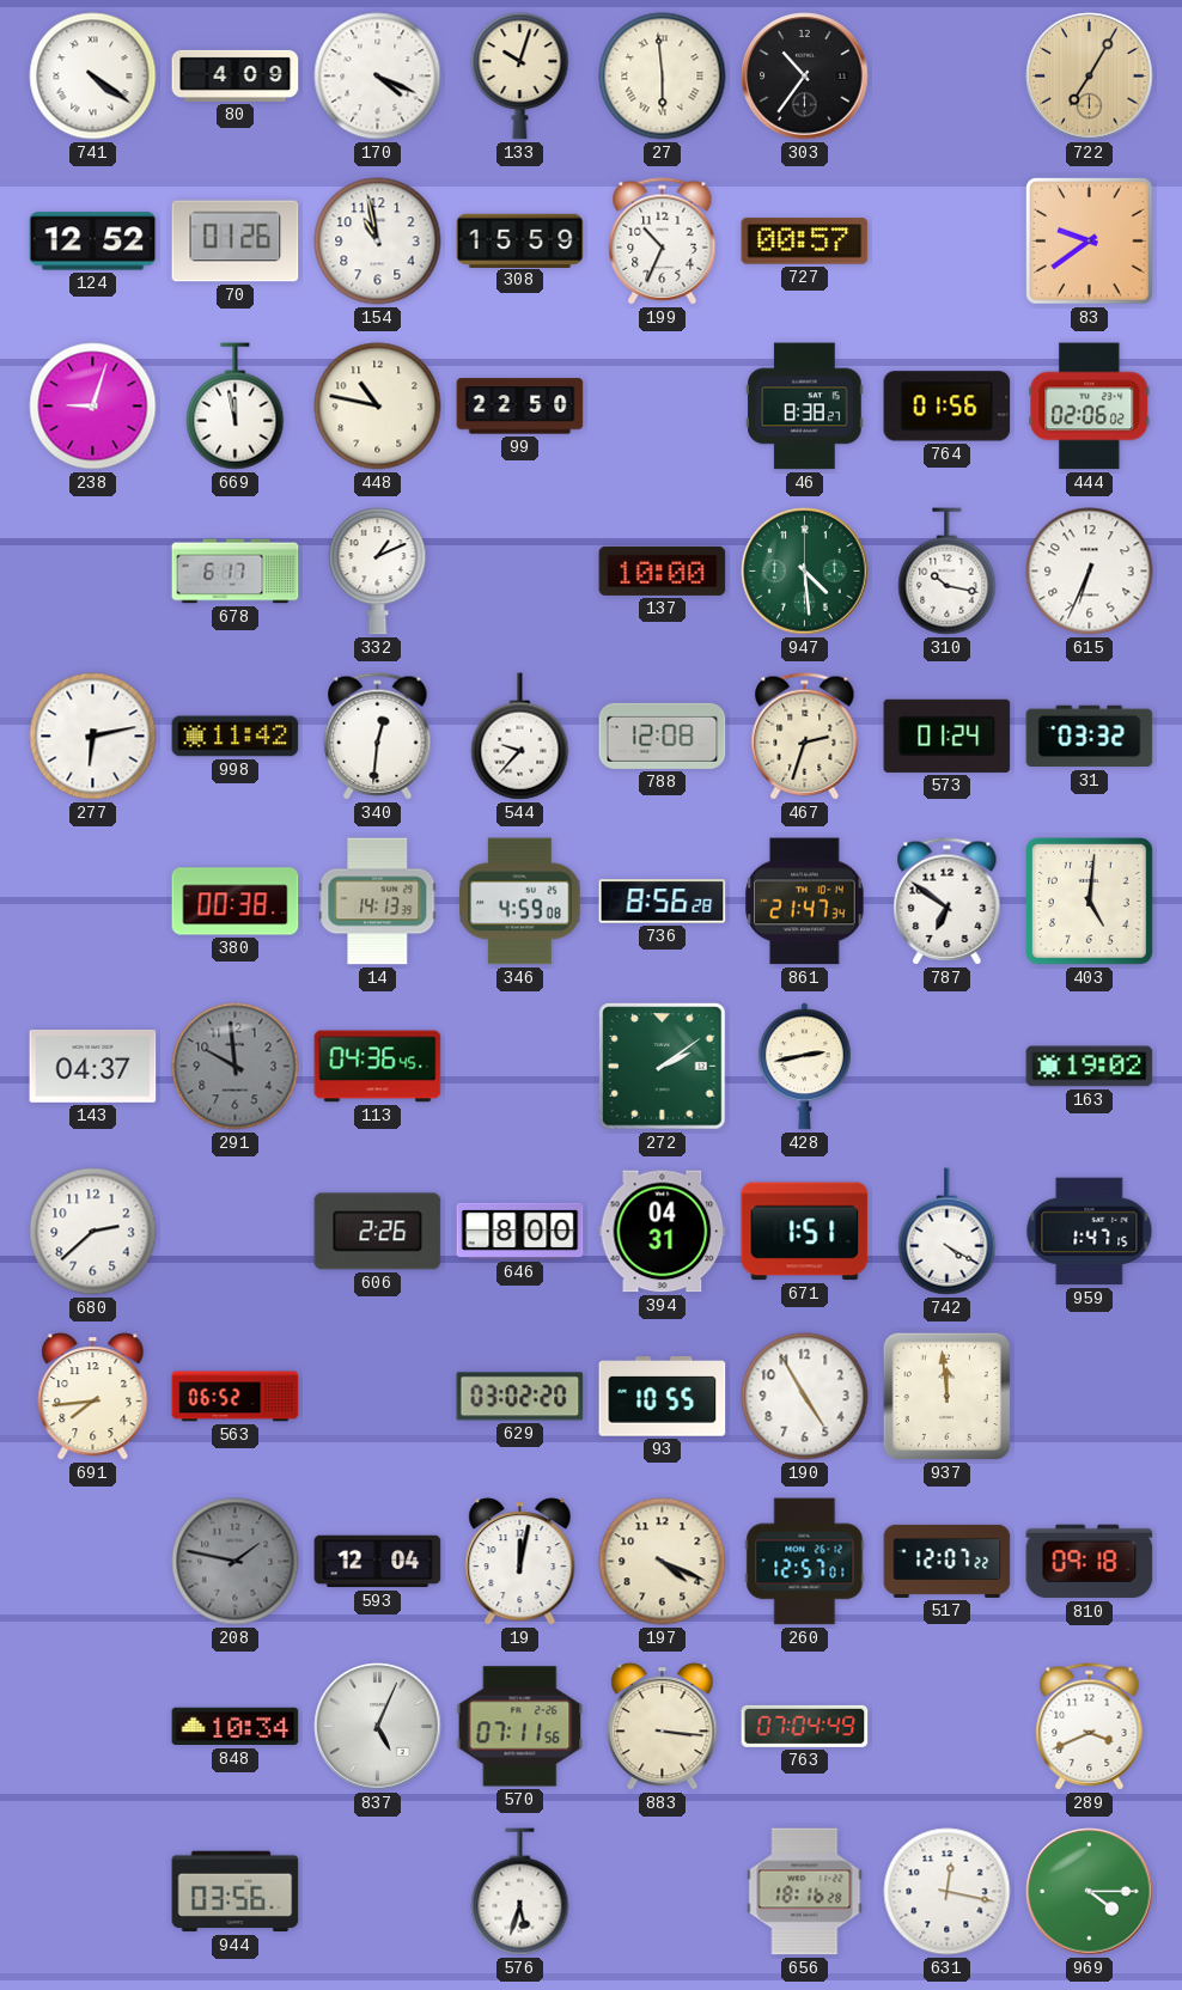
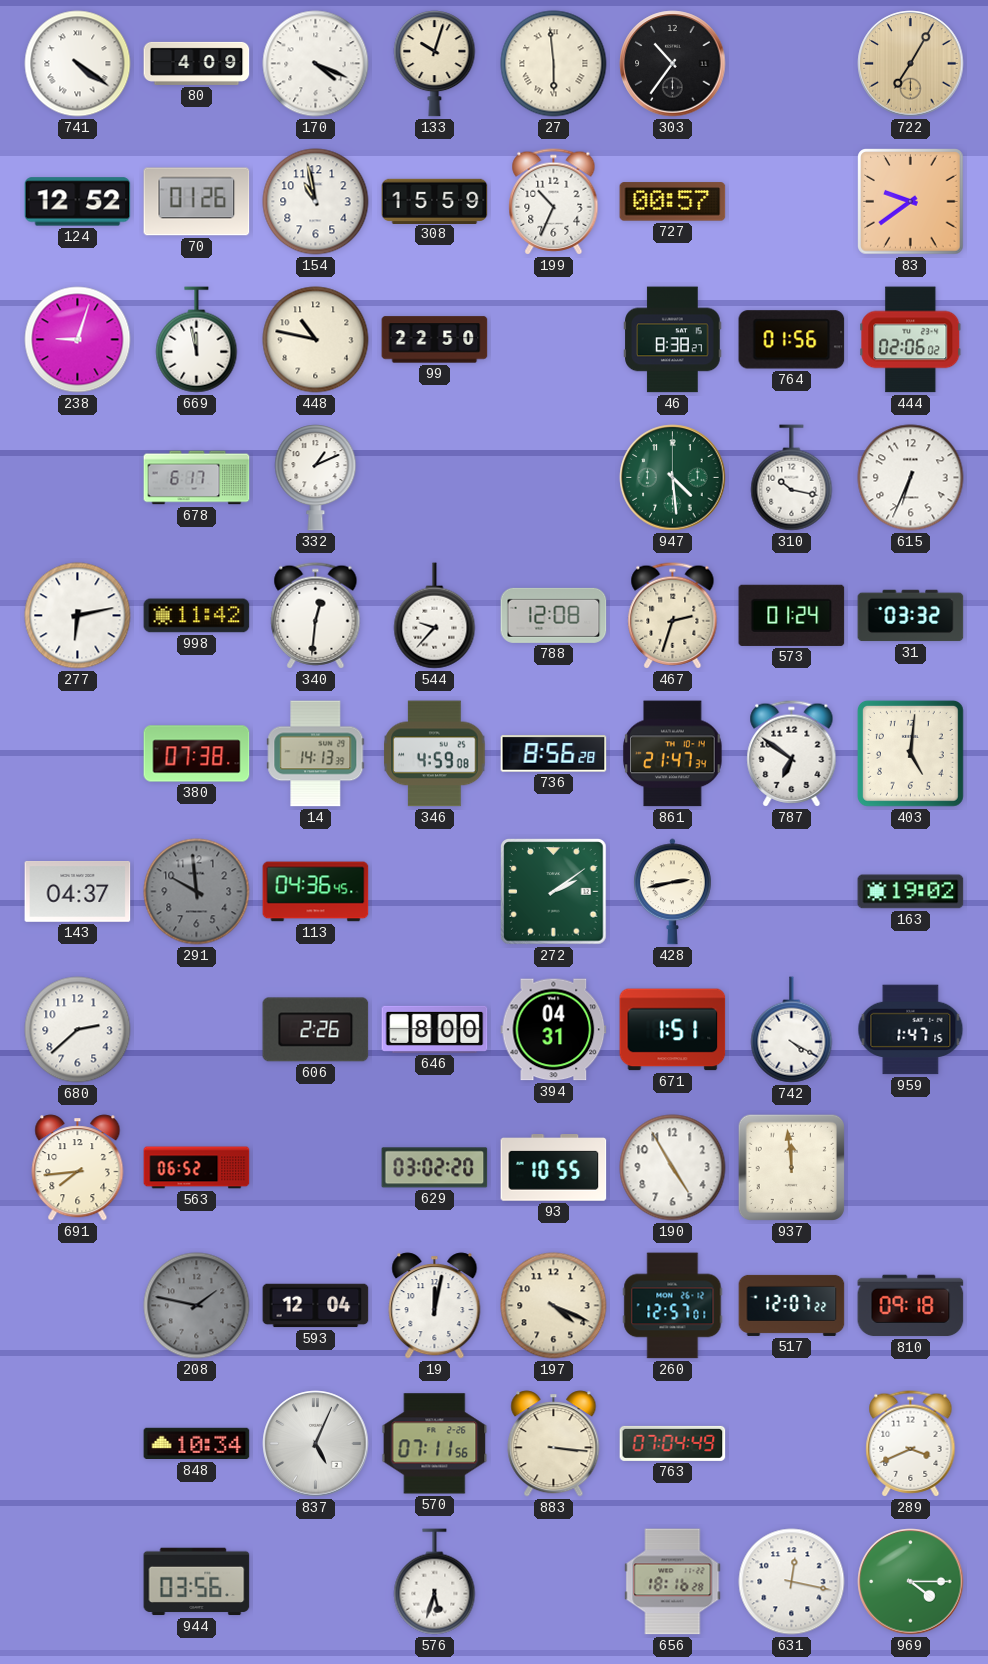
137: 10:00 -> none
380: 00:38 -> 07:38
